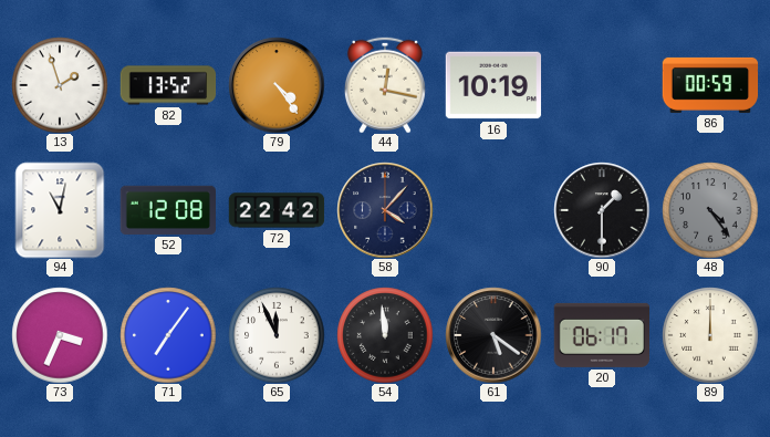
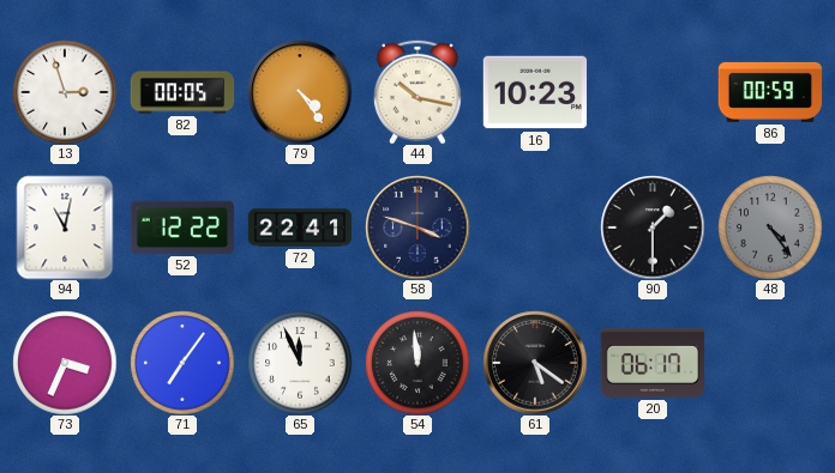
13: 1:57 -> 2:57
82: 13:52 -> 00:05
44: 12:17 -> 10:17
16: 10:19 -> 10:23
52: 12:08 -> 12:22
72: 22:42 -> 22:41
58: 4:07 -> 3:48
89: 12:00 -> none
